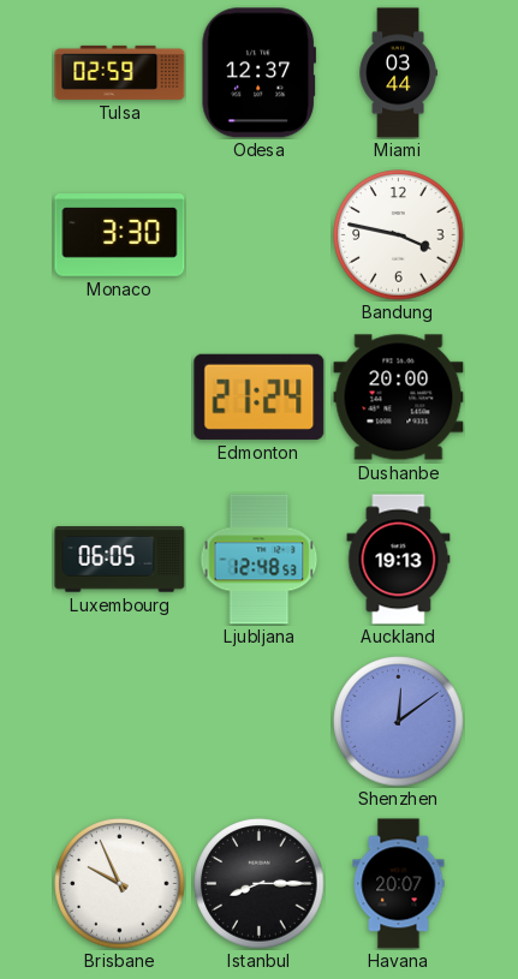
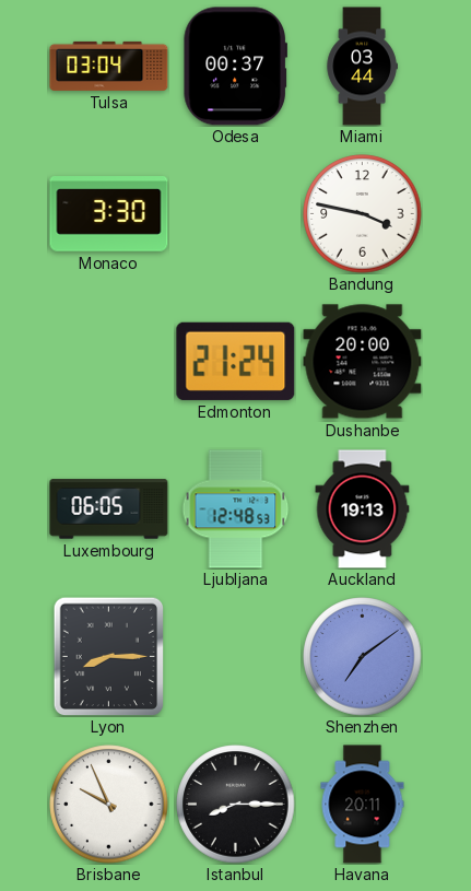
Tulsa: 02:59 -> 03:04
Odesa: 12:37 -> 00:37
Lyon: none -> 8:15
Shenzhen: 12:09 -> 7:09
Havana: 20:07 -> 20:11
